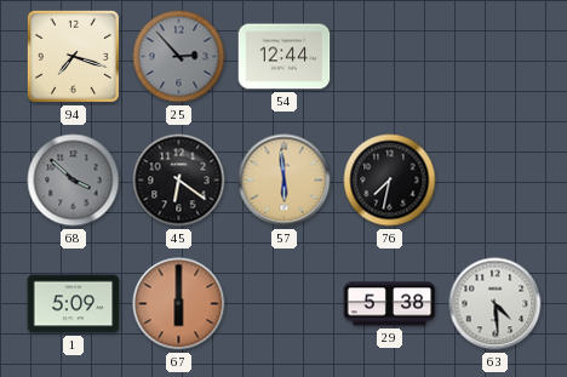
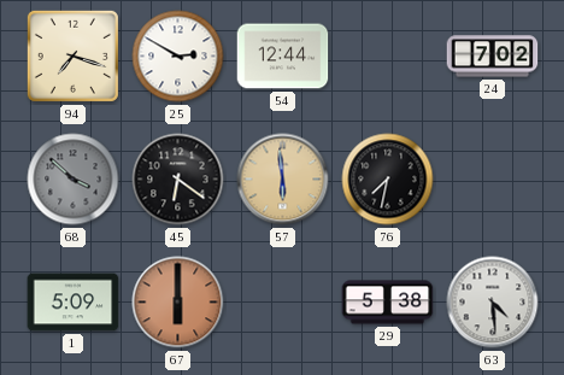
25: 2:53 -> 2:50
25 dial: grey -> white
24: none -> 7:02
